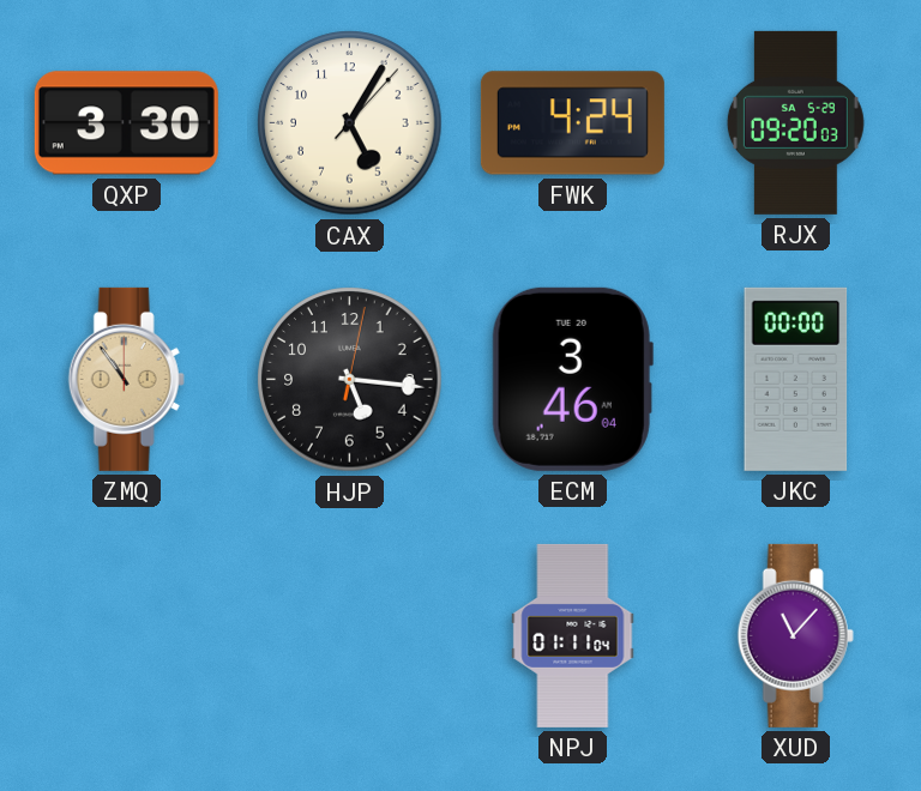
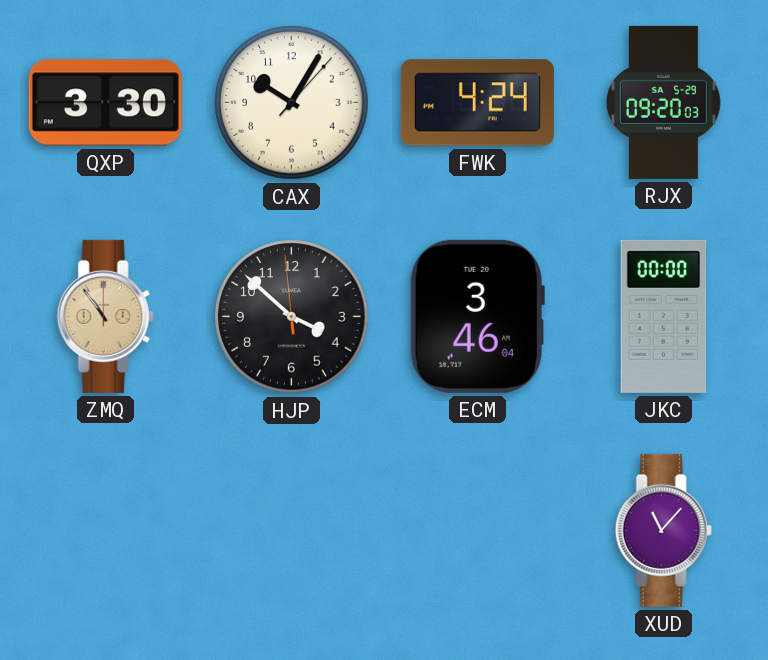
CAX: 5:05 -> 10:05
HJP: 5:16 -> 3:51
NPJ: 01:11 -> none
